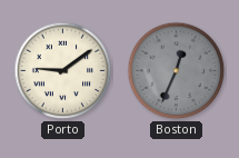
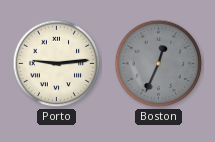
Porto: 9:09 -> 9:14
